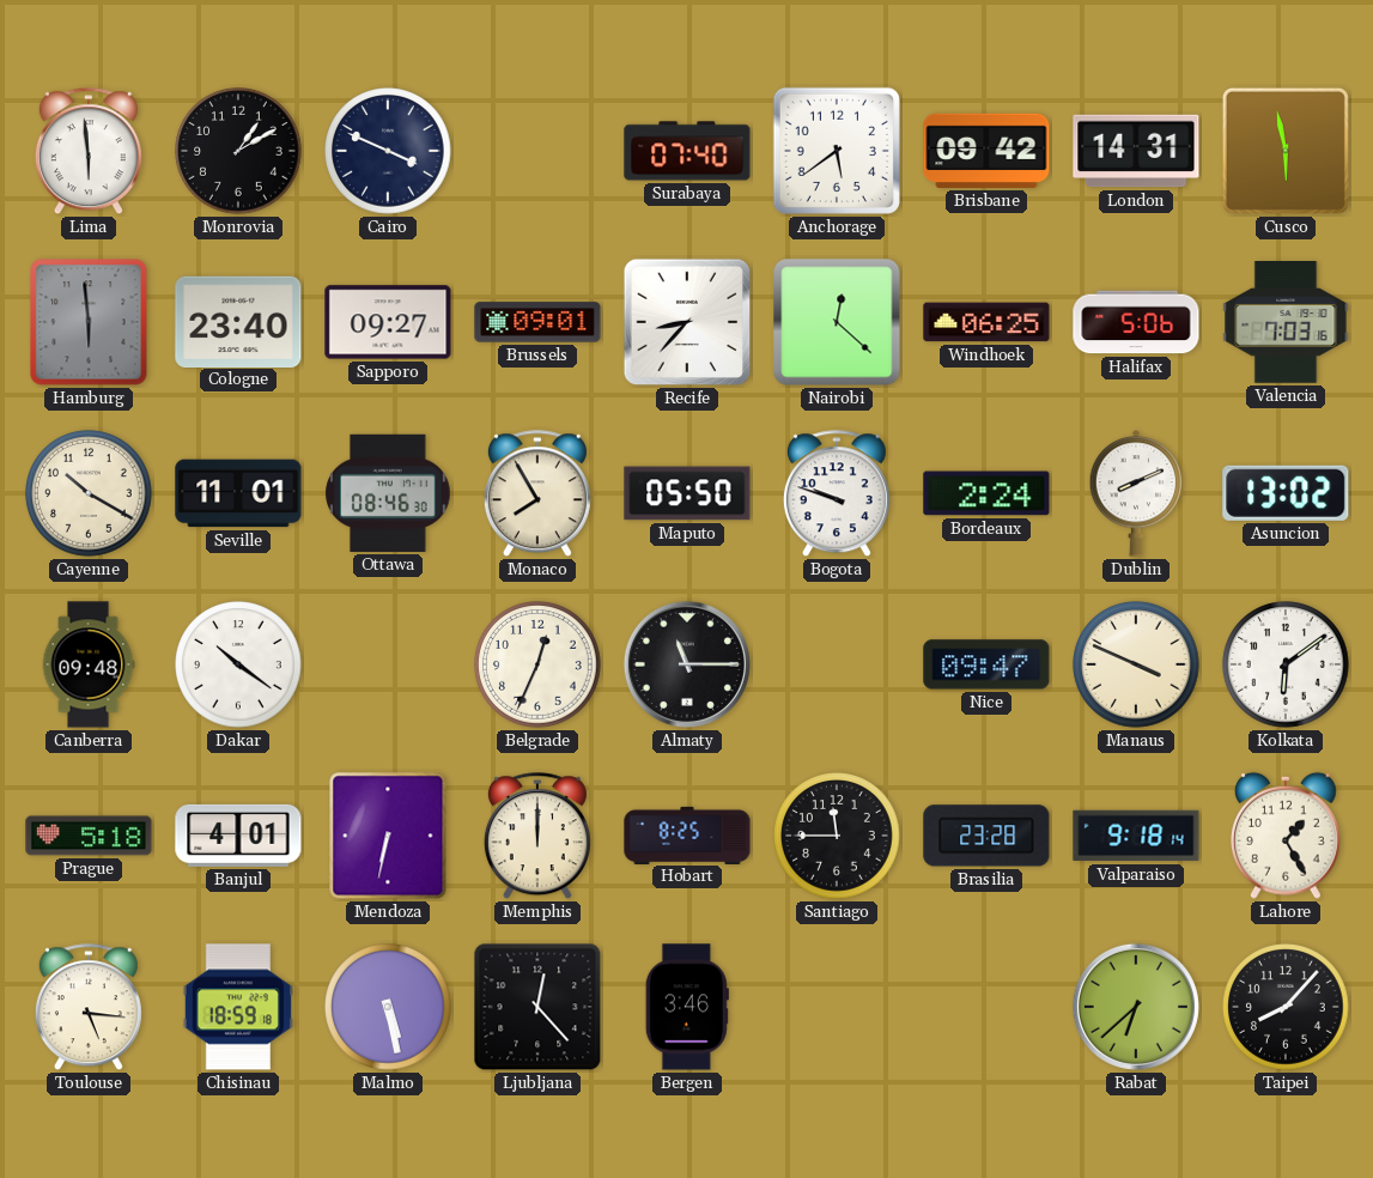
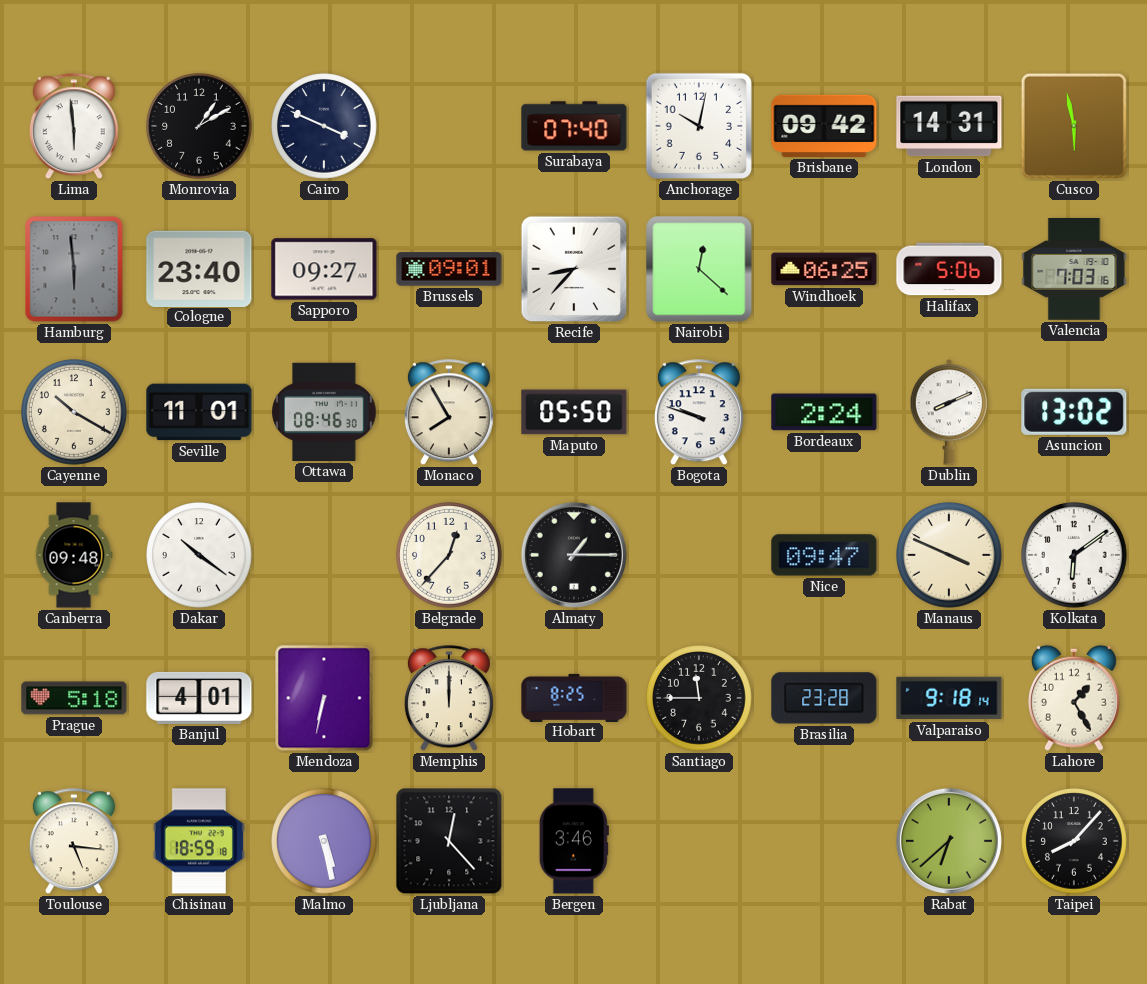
Anchorage: 5:39 -> 10:02
Belgrade: 12:34 -> 12:37
Almaty: 11:15 -> 1:15
